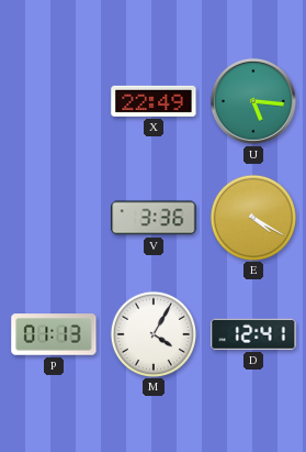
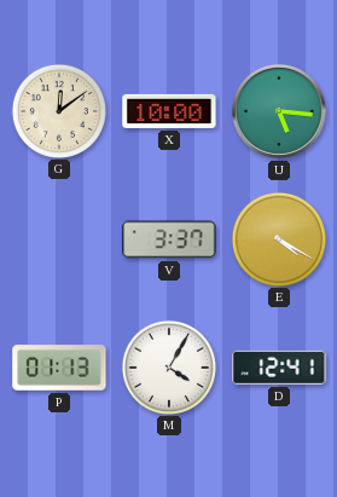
G: none -> 12:09
X: 22:49 -> 10:00
V: 3:36 -> 3:37
